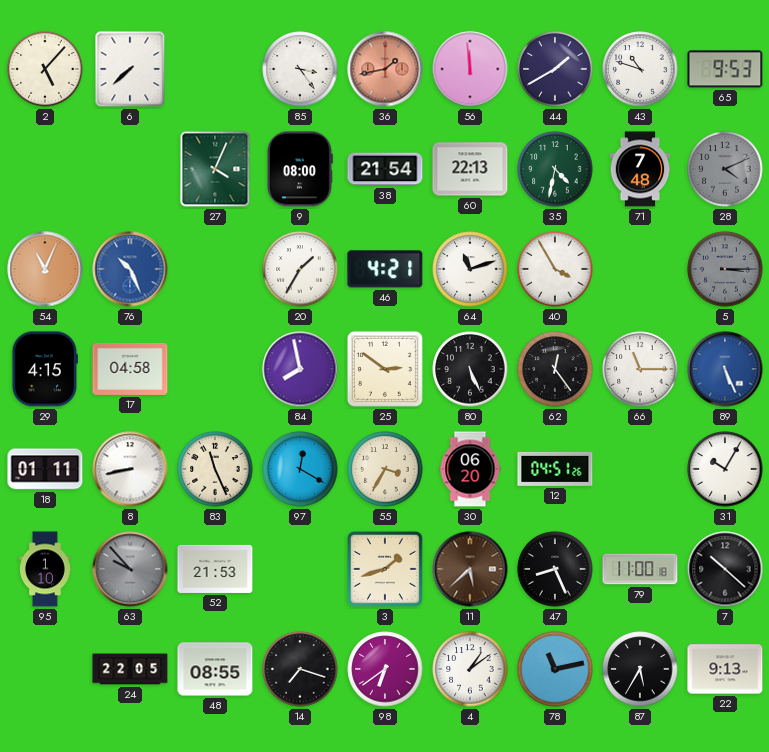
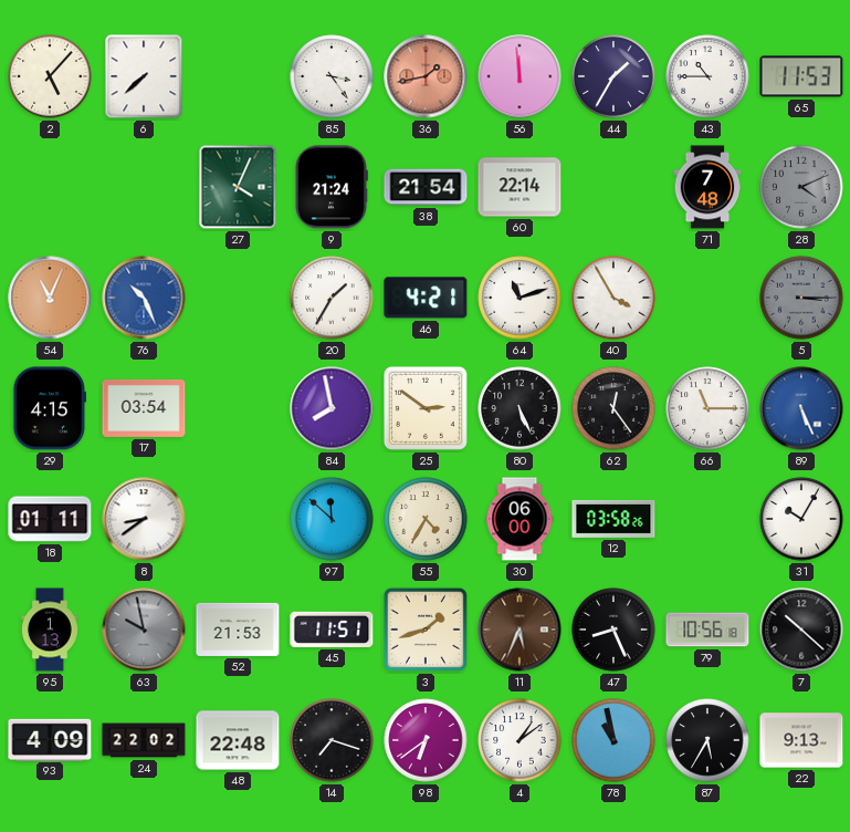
44: 1:40 -> 1:35
43: 10:48 -> 10:45
65: 9:53 -> 11:53
9: 08:00 -> 21:24
60: 22:13 -> 22:14
35: 4:32 -> none
17: 04:58 -> 03:54
8: 8:43 -> 8:39
83: 11:26 -> none
97: 12:20 -> 11:52
55: 3:35 -> 4:35
30: 06:20 -> 06:00
12: 04:51 -> 03:58
95: 1:10 -> 1:13
63: 9:53 -> 9:58
45: none -> 11:51
11: 5:38 -> 5:34
79: 11:00 -> 10:56
93: none -> 4:09
24: 22:05 -> 22:02
48: 08:55 -> 22:48
78: 11:13 -> 10:58
